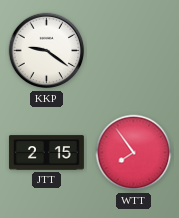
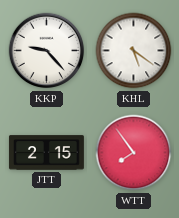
KKP: 9:21 -> 9:23
KHL: none -> 5:21
